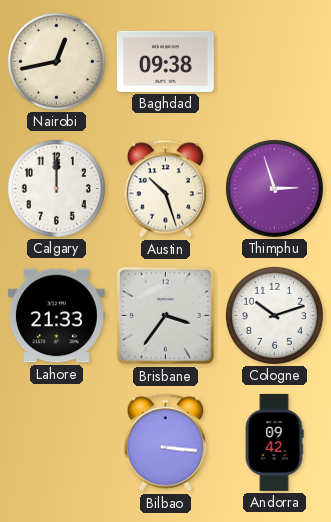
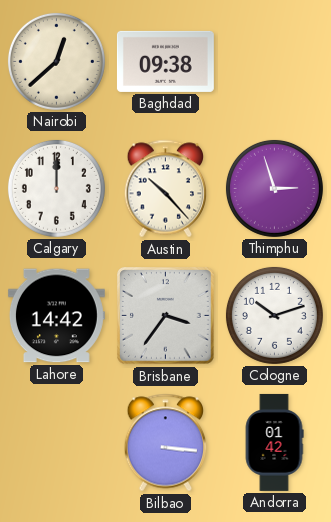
Nairobi: 12:43 -> 12:38
Austin: 10:27 -> 10:23
Lahore: 21:33 -> 14:42
Andorra: 09:42 -> 01:42
